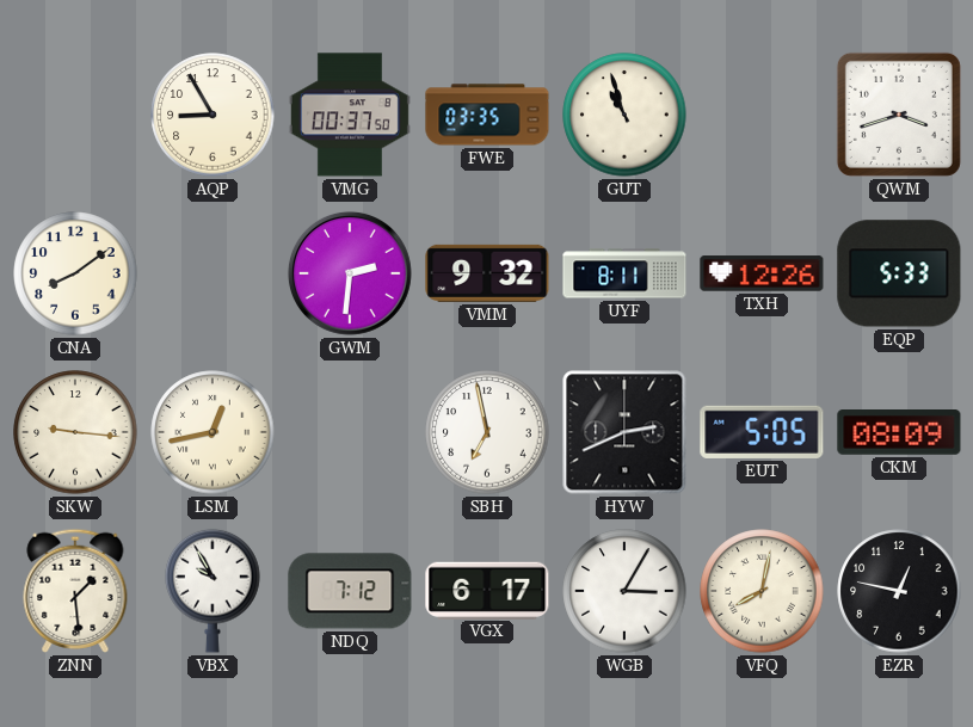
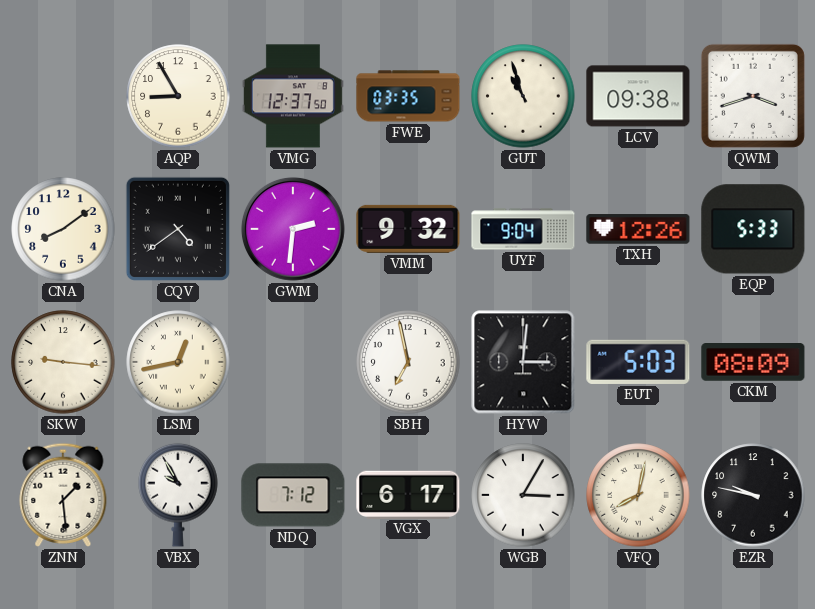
VMG: 00:37 -> 12:37
LCV: none -> 09:38
CQV: none -> 4:39
UYF: 8:11 -> 9:04
HYW: 2:41 -> 3:01
EUT: 5:05 -> 5:03
EZR: 12:47 -> 9:47
